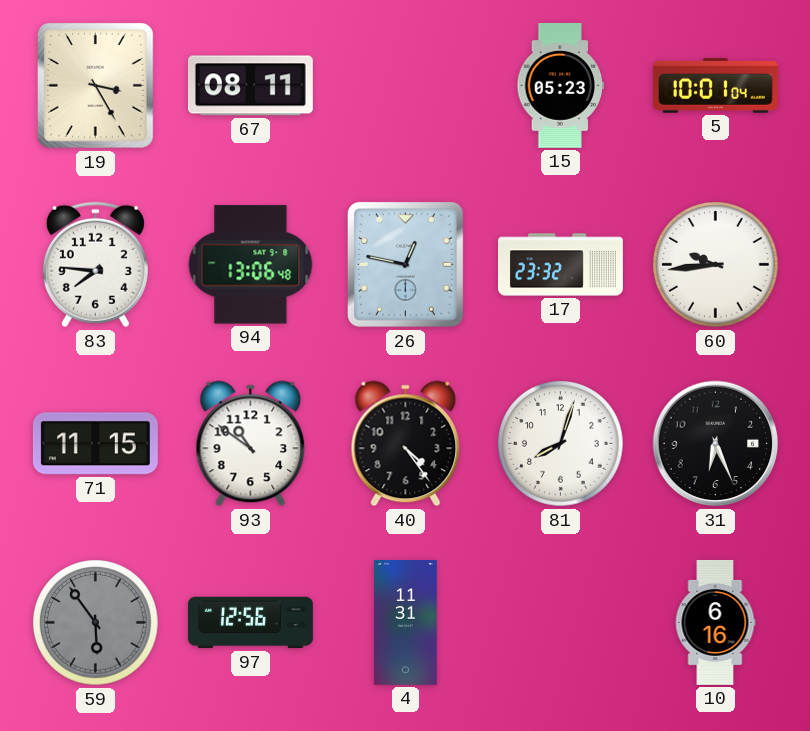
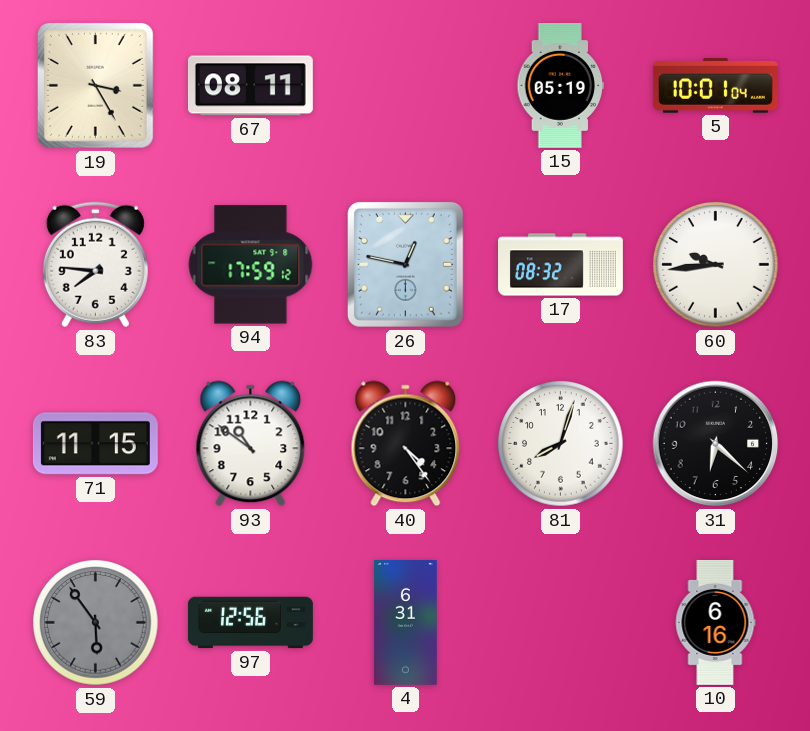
15: 05:23 -> 05:19
94: 13:06 -> 17:59
17: 23:32 -> 08:32
31: 6:26 -> 6:22
4: 11:31 -> 6:31
